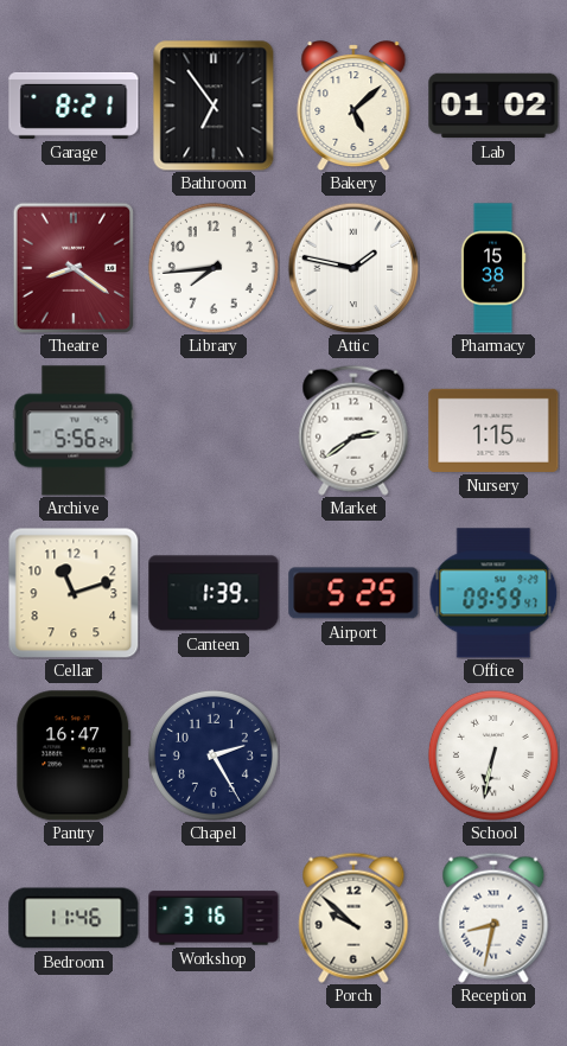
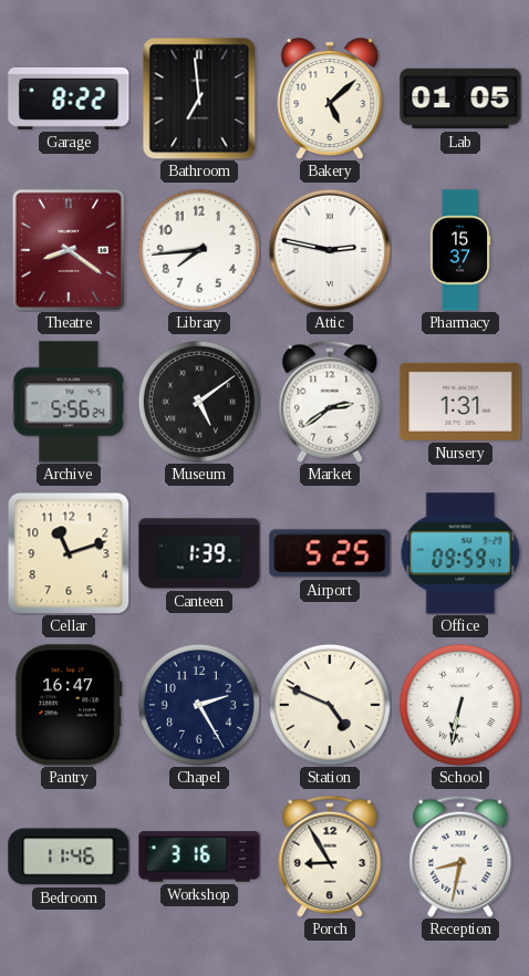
Garage: 8:21 -> 8:22
Bathroom: 6:54 -> 6:59
Lab: 01:02 -> 01:05
Attic: 1:47 -> 2:47
Pharmacy: 15:38 -> 15:37
Museum: none -> 5:09
Nursery: 1:15 -> 1:31
Station: none -> 4:49
Porch: 9:52 -> 8:55
